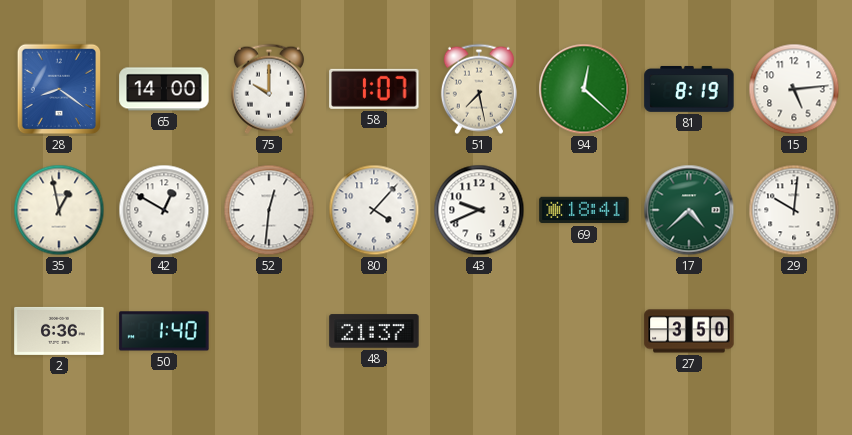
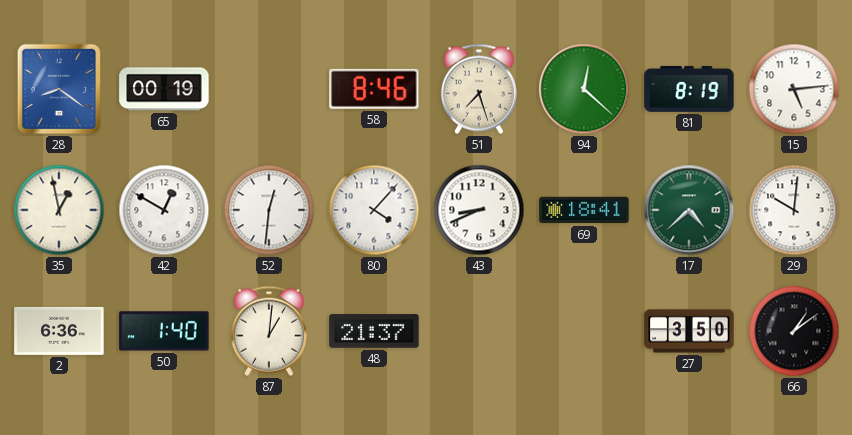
65: 14:00 -> 00:19
75: 10:00 -> none
58: 1:07 -> 8:46
51: 7:28 -> 7:27
43: 9:41 -> 8:41
87: none -> 1:01
66: none -> 1:09
